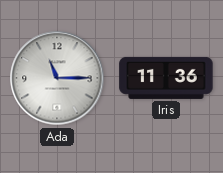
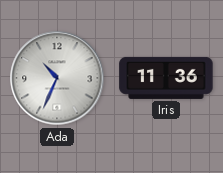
Ada: 11:15 -> 10:34
